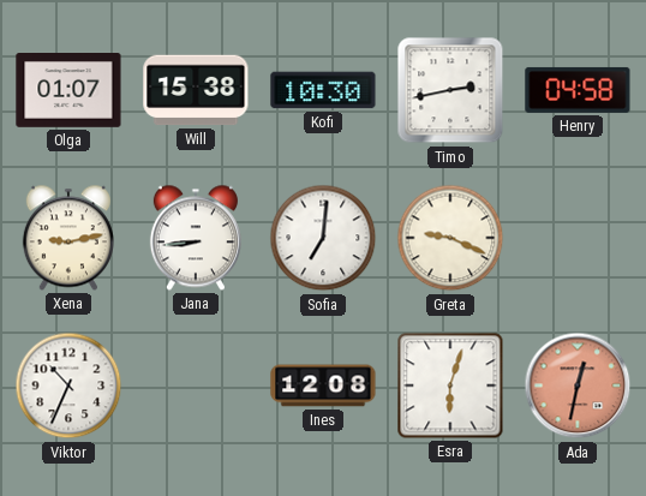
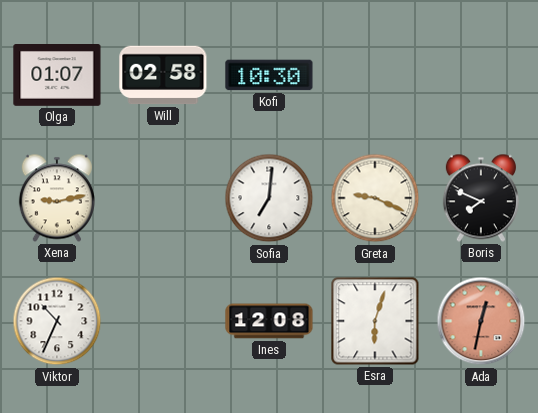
Will: 15:38 -> 02:58
Timo: 2:43 -> none
Henry: 04:58 -> none
Jana: 8:44 -> none
Boris: none -> 7:49
